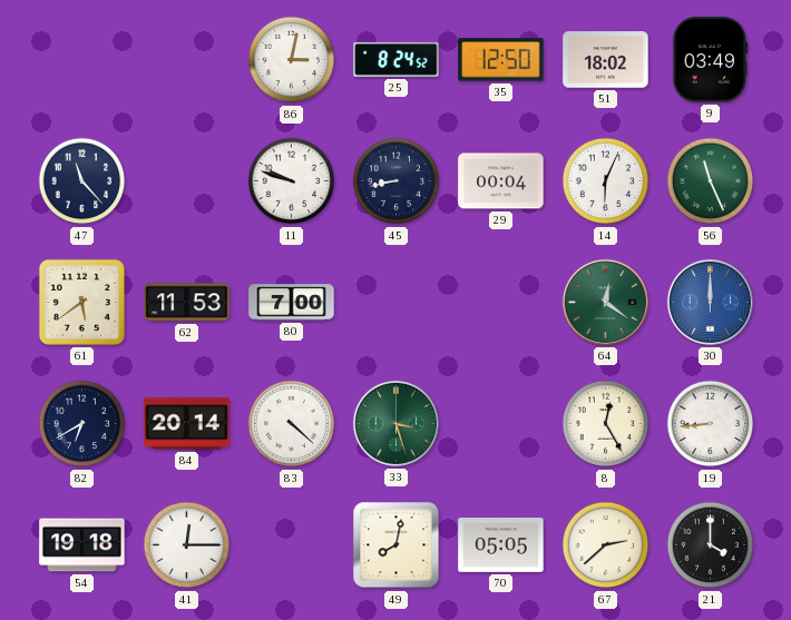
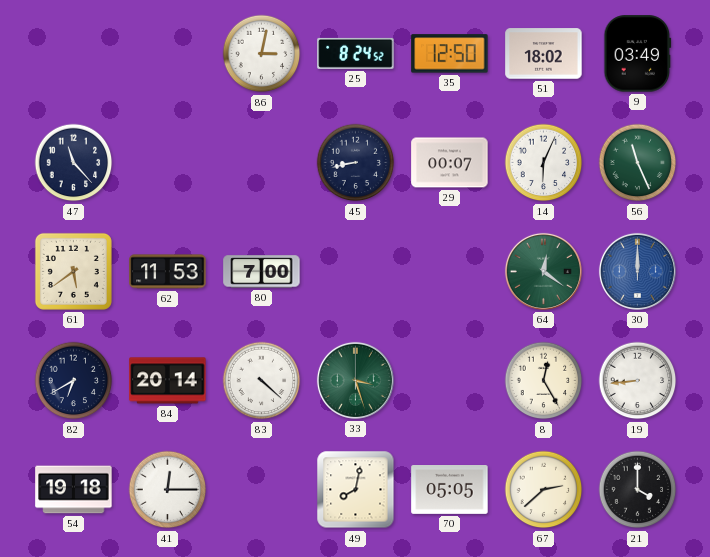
11: 9:48 -> none
29: 00:04 -> 00:07
